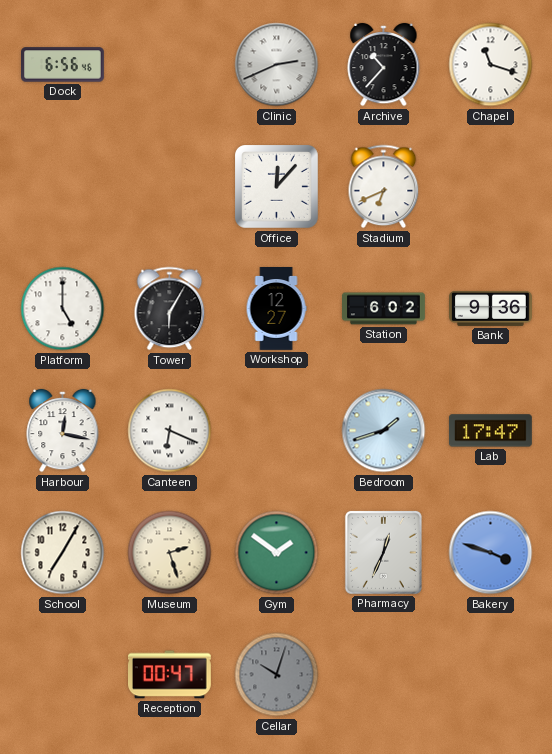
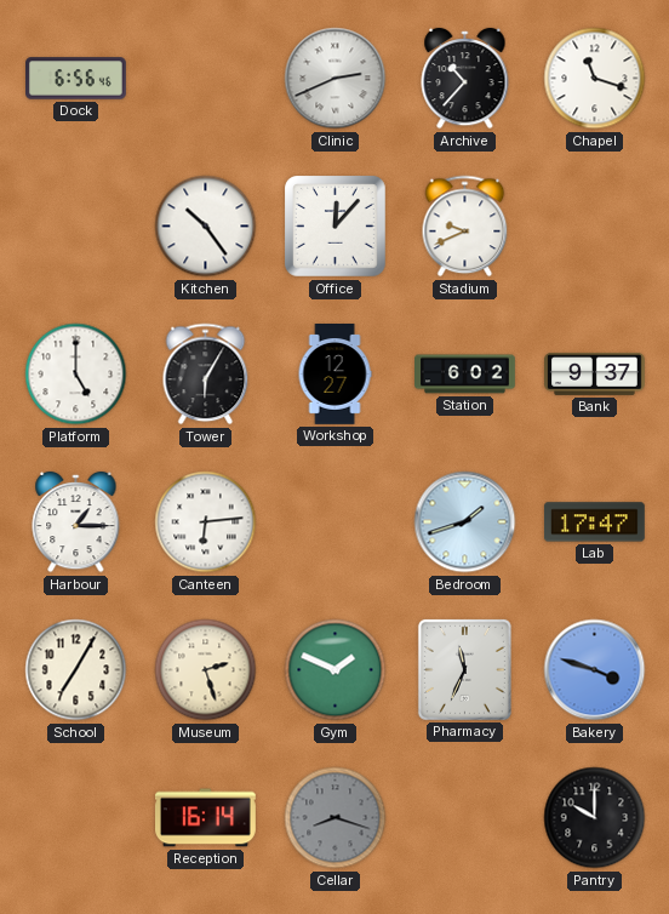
Kitchen: none -> 10:24
Stadium: 6:41 -> 9:41
Bank: 9:36 -> 9:37
Harbour: 12:17 -> 1:15
Canteen: 6:19 -> 6:14
Gym: 1:51 -> 1:49
Pharmacy: 12:34 -> 11:34
Reception: 00:47 -> 16:14
Cellar: 10:03 -> 8:18
Pantry: none -> 10:00
